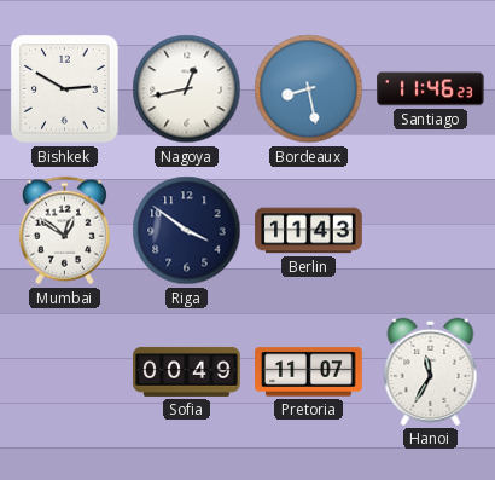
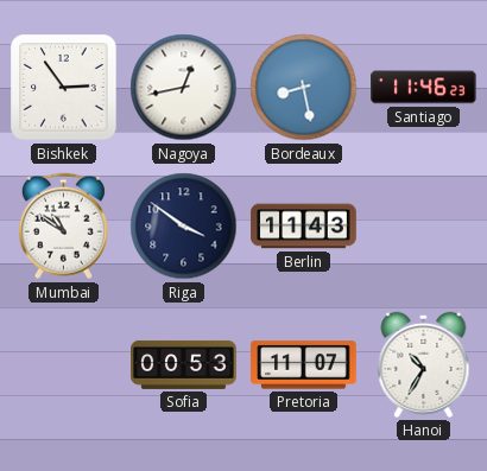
Bishkek: 2:50 -> 2:54
Mumbai: 12:51 -> 10:51
Sofia: 00:49 -> 00:53
Hanoi: 11:35 -> 10:35
